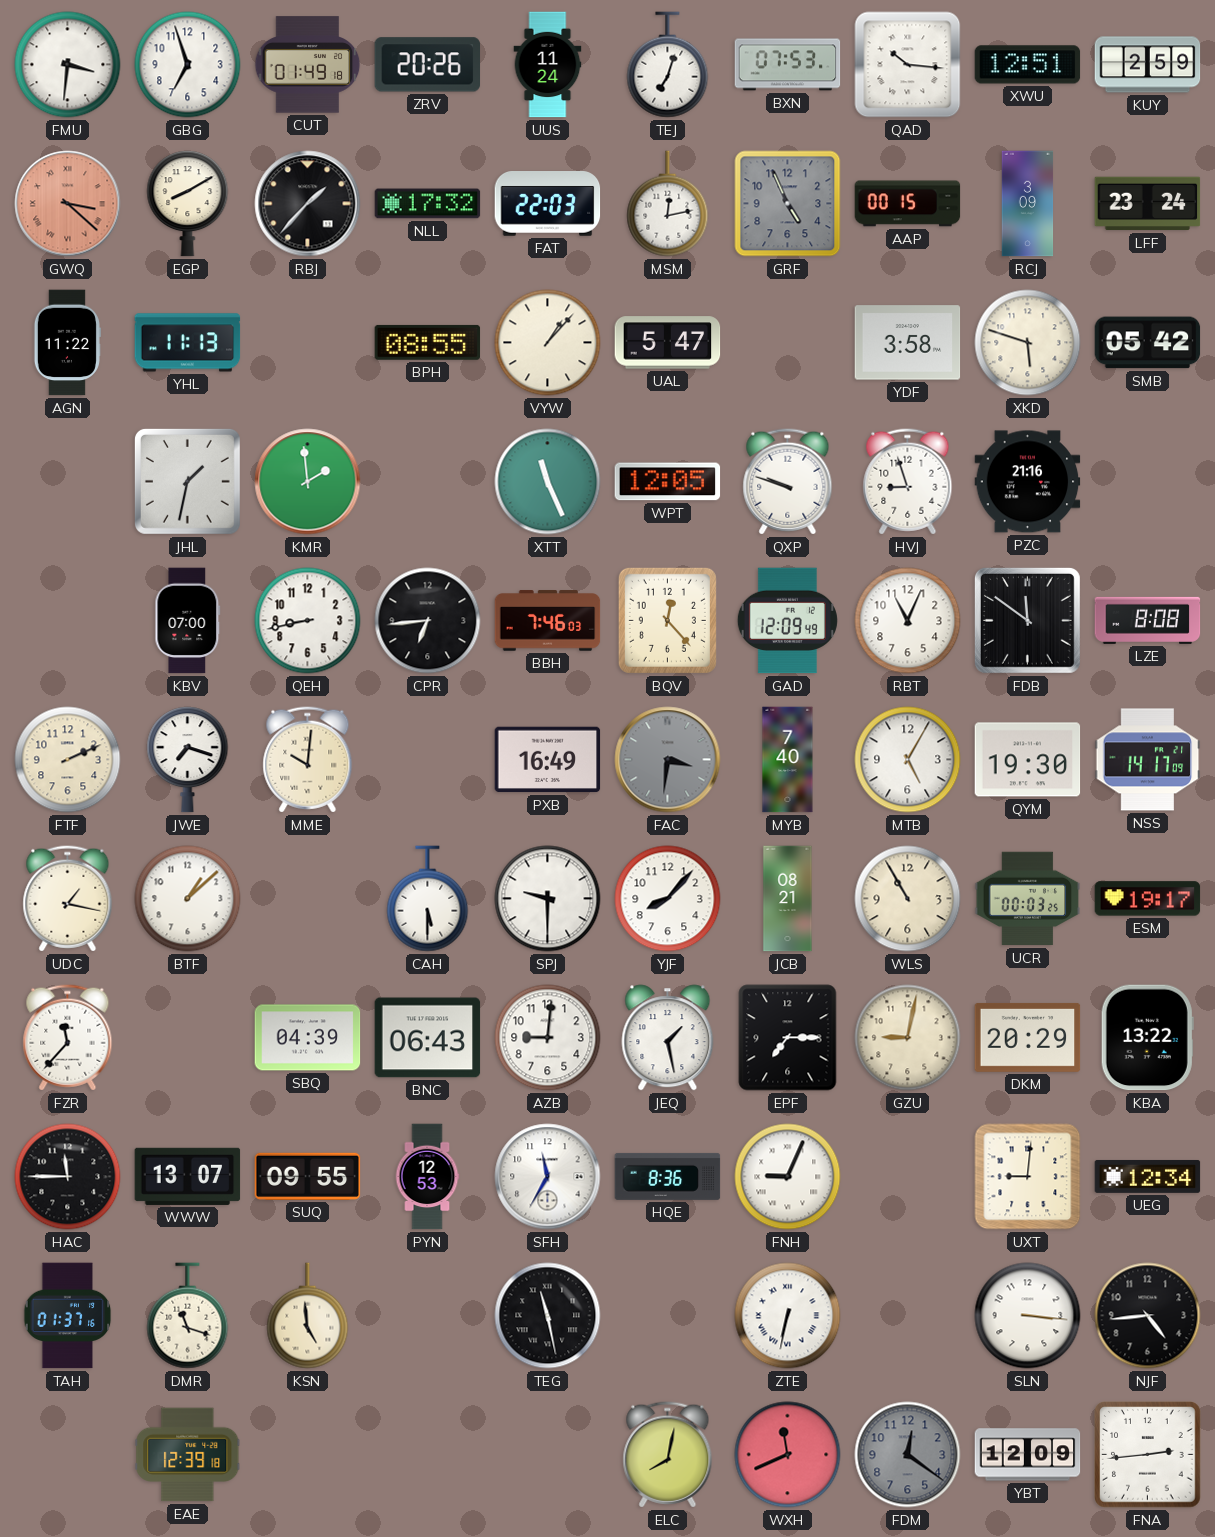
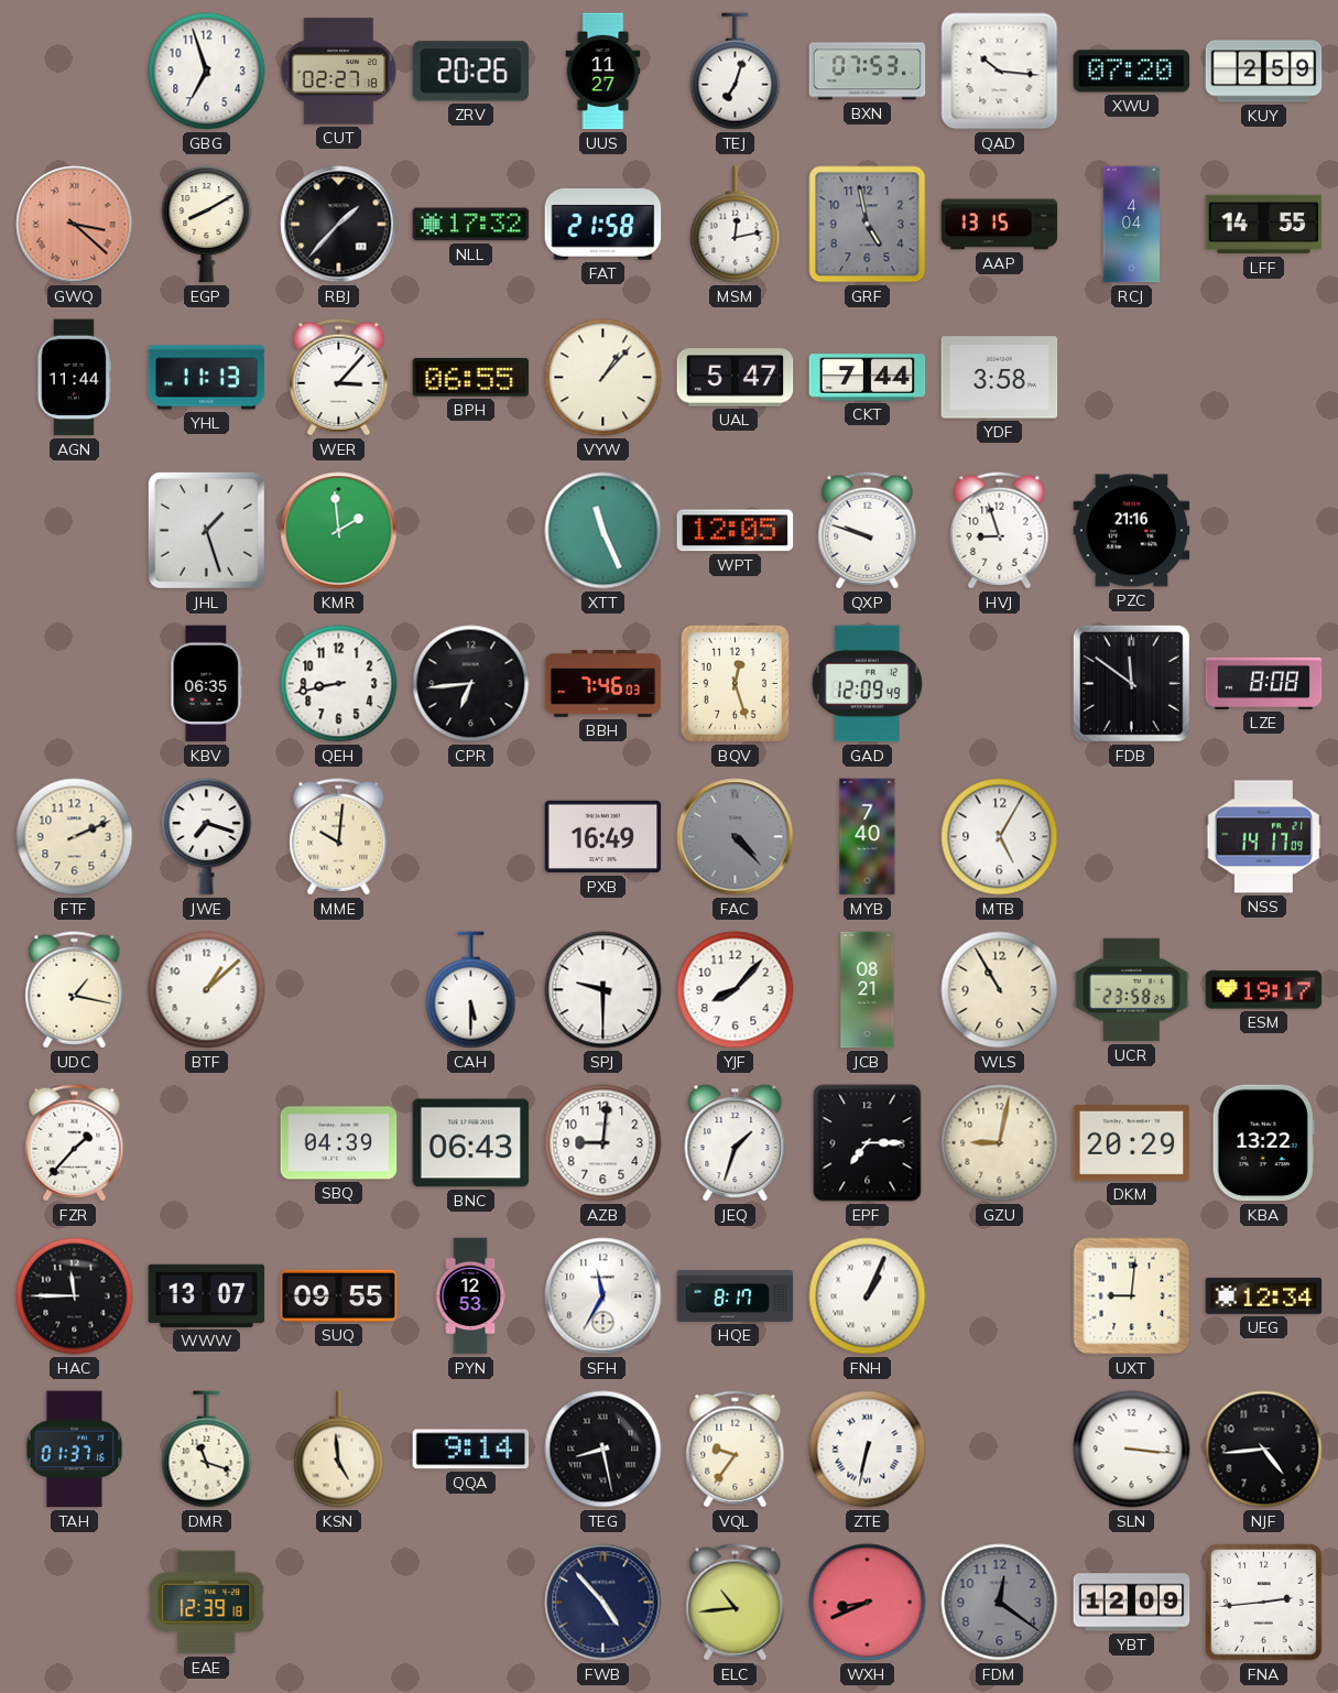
FMU: 3:31 -> none
CUT: 01:49 -> 02:27
UUS: 11:24 -> 11:27
XWU: 12:51 -> 07:20
FAT: 22:03 -> 21:58
GRF: 4:56 -> 4:58
AAP: 00:15 -> 13:15
RCJ: 3:09 -> 4:04
LFF: 23:24 -> 14:55
AGN: 11:22 -> 11:44
WER: none -> 3:07
BPH: 08:55 -> 06:55
CKT: none -> 7:44
XKD: 5:48 -> none
SMB: 05:42 -> none
JHL: 1:32 -> 1:27
KBV: 07:00 -> 06:35
BQV: 12:23 -> 12:27
RBT: 11:04 -> none
FAC: 3:31 -> 4:23
QYM: 19:30 -> none
UCR: 00:03 -> 23:58
FZR: 11:37 -> 1:37
JEQ: 1:28 -> 1:33
HQE: 8:36 -> 8:17
FNH: 9:04 -> 1:04
QQA: none -> 9:14
TEG: 11:28 -> 8:28
VQL: none -> 9:36
FWB: none -> 4:53
ELC: 8:02 -> 10:44
WXH: 11:41 -> 8:41
